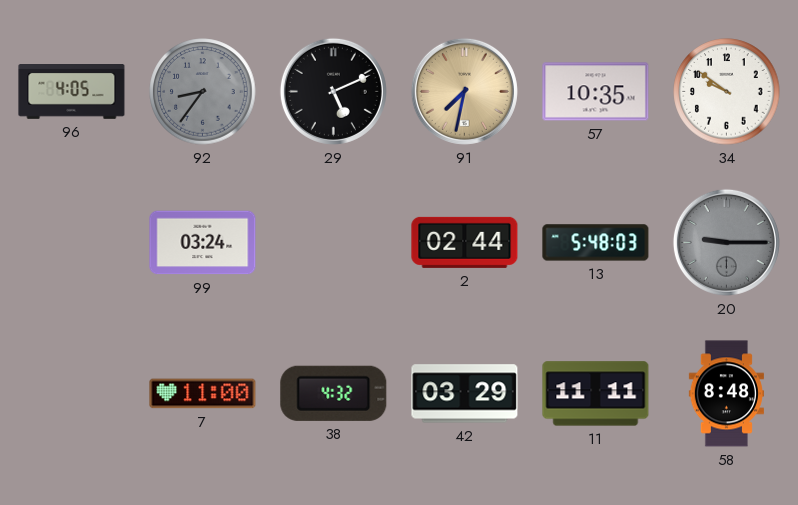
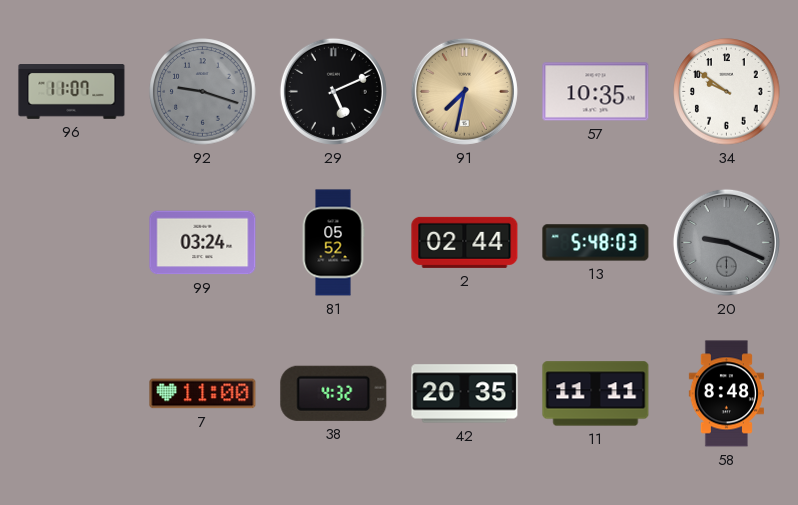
96: 4:05 -> 11:07
92: 8:36 -> 9:18
81: none -> 05:52
20: 9:15 -> 9:19
42: 03:29 -> 20:35
